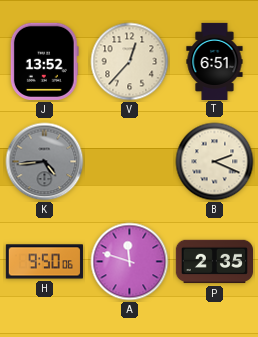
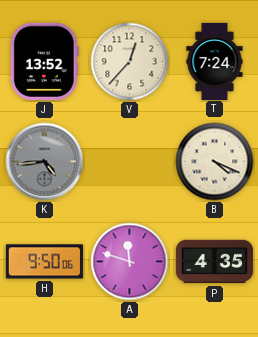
T: 6:51 -> 7:24
B: 2:19 -> 4:19
P: 2:35 -> 4:35
